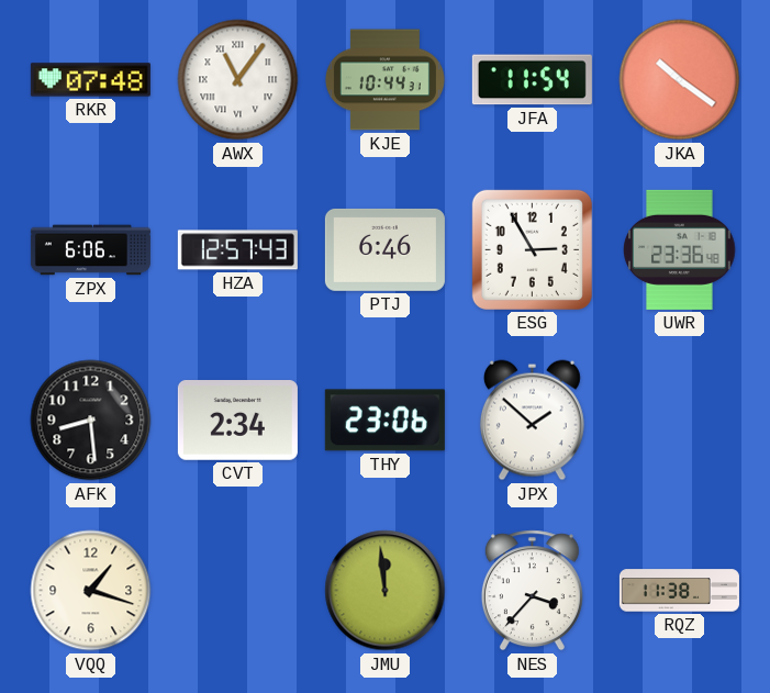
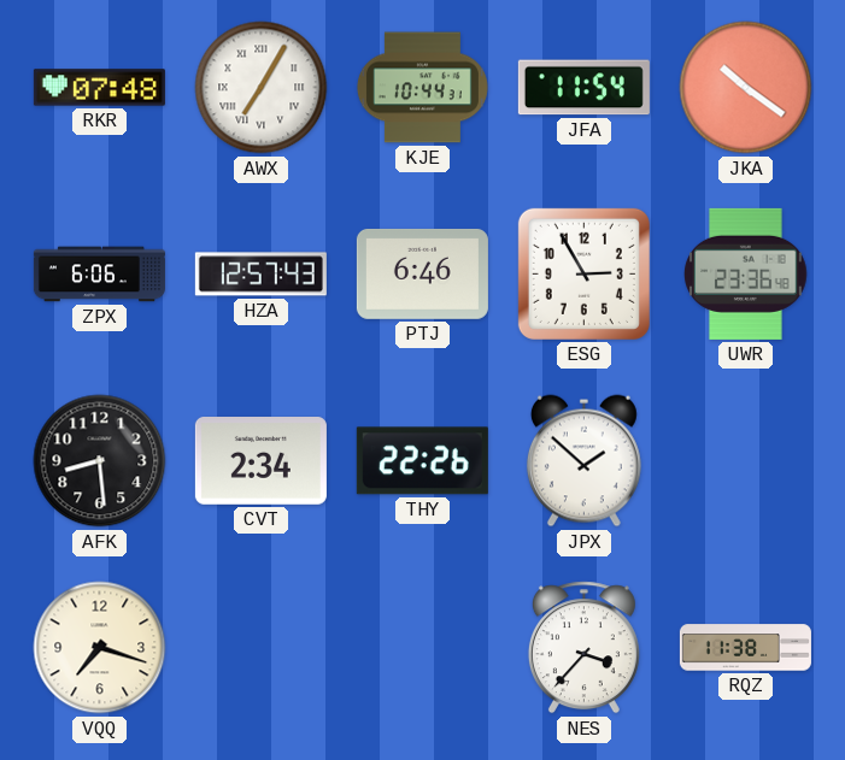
AWX: 11:06 -> 7:05
THY: 23:06 -> 22:26
VQQ: 1:18 -> 7:18
JMU: 11:59 -> none
